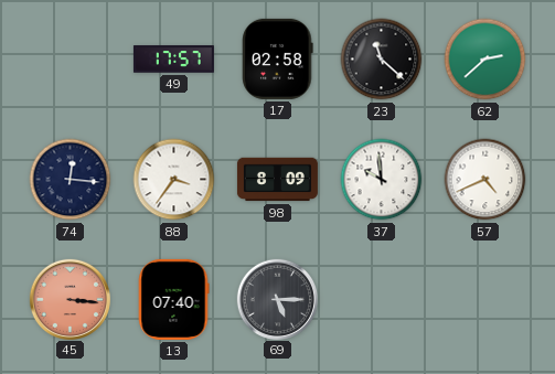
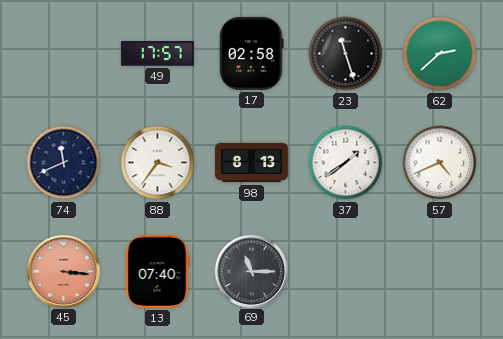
23: 11:22 -> 11:27
74: 12:16 -> 11:41
98: 8:09 -> 8:13
37: 9:59 -> 1:39
69: 5:15 -> 11:15
